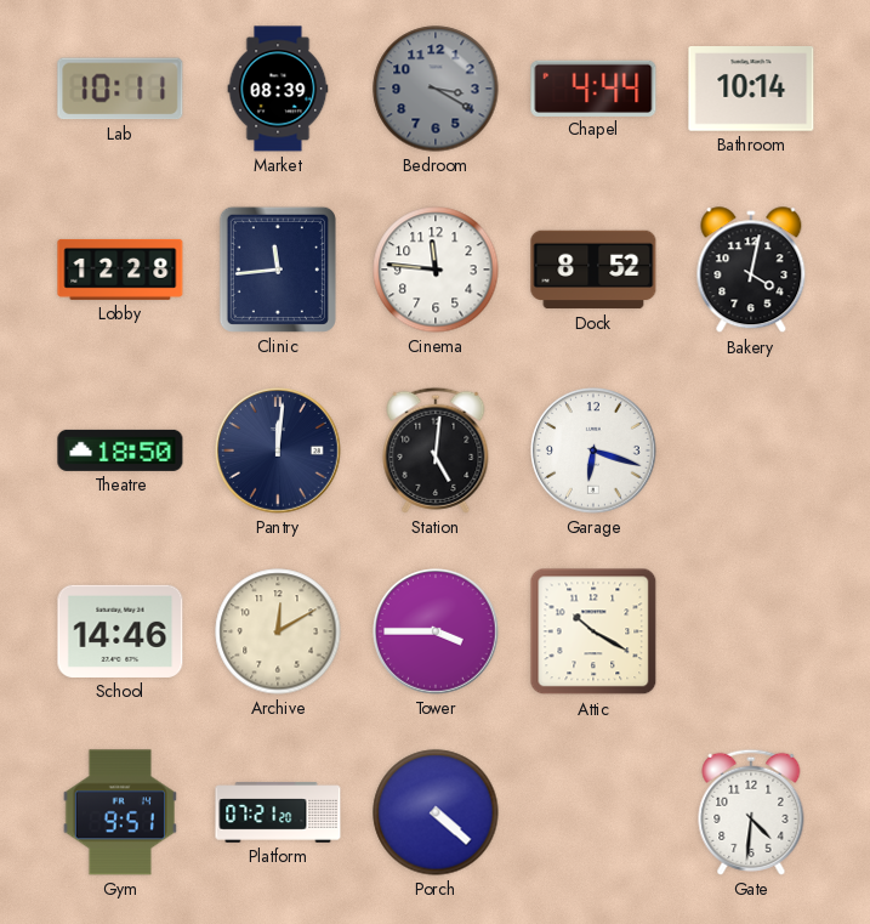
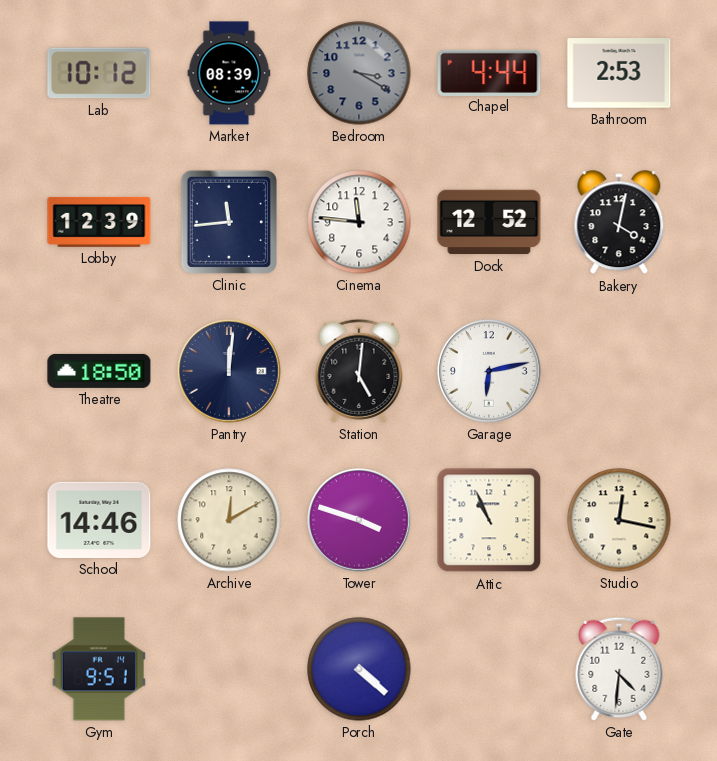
Lab: 10:11 -> 10:12
Bathroom: 10:14 -> 2:53
Lobby: 12:28 -> 12:39
Dock: 8:52 -> 12:52
Garage: 6:18 -> 6:13
Tower: 3:45 -> 3:48
Attic: 10:20 -> 10:56
Studio: none -> 12:17
Platform: 07:21 -> none
